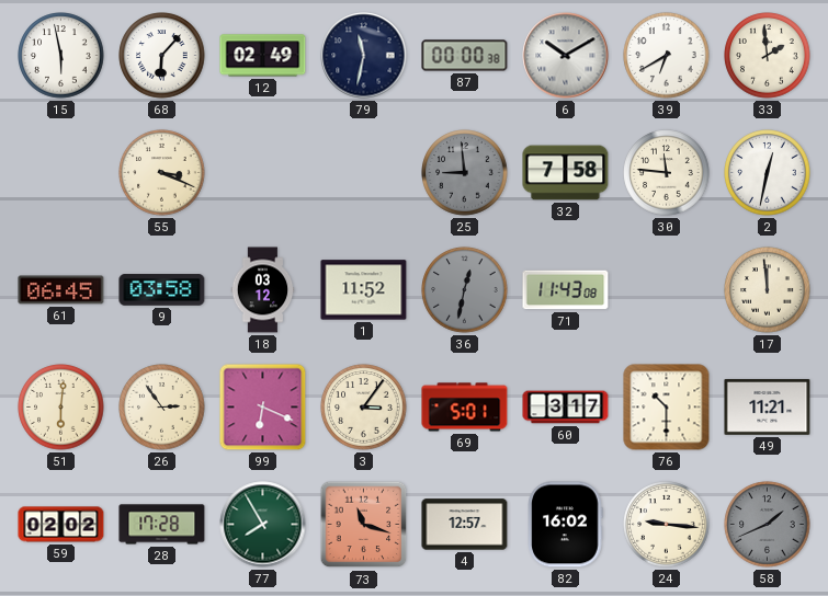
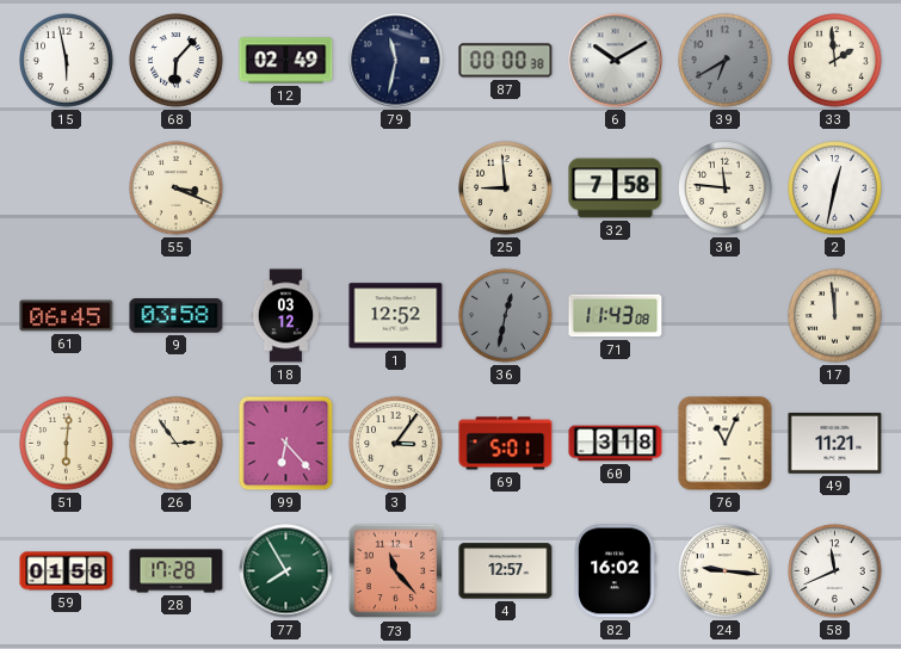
39 dial: white -> grey
25 dial: grey -> cream
1: 11:52 -> 12:52
99: 6:19 -> 6:23
60: 3:17 -> 3:18
76: 10:30 -> 11:04
59: 02:02 -> 01:58
73: 11:18 -> 11:23
58: 1:41 -> 11:41
58 dial: grey -> white
